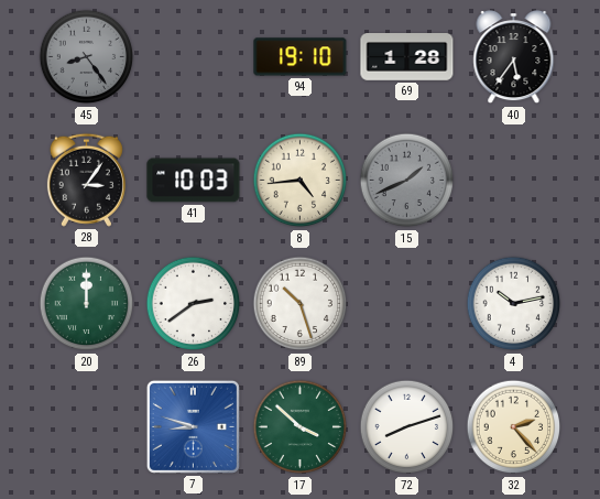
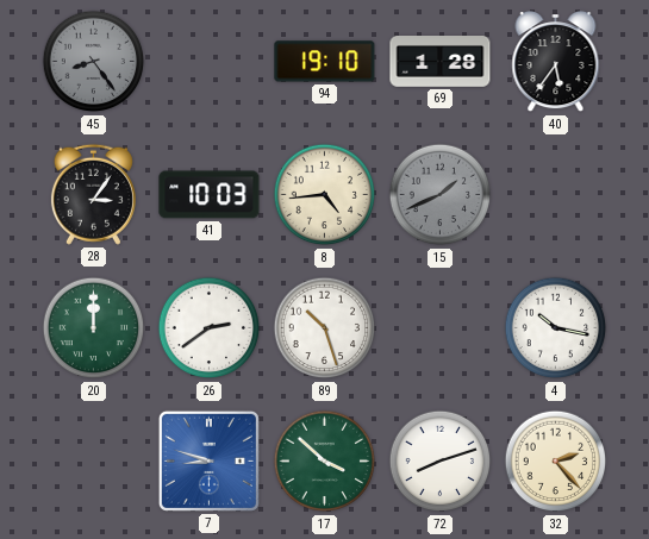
4: 10:13 -> 10:17
